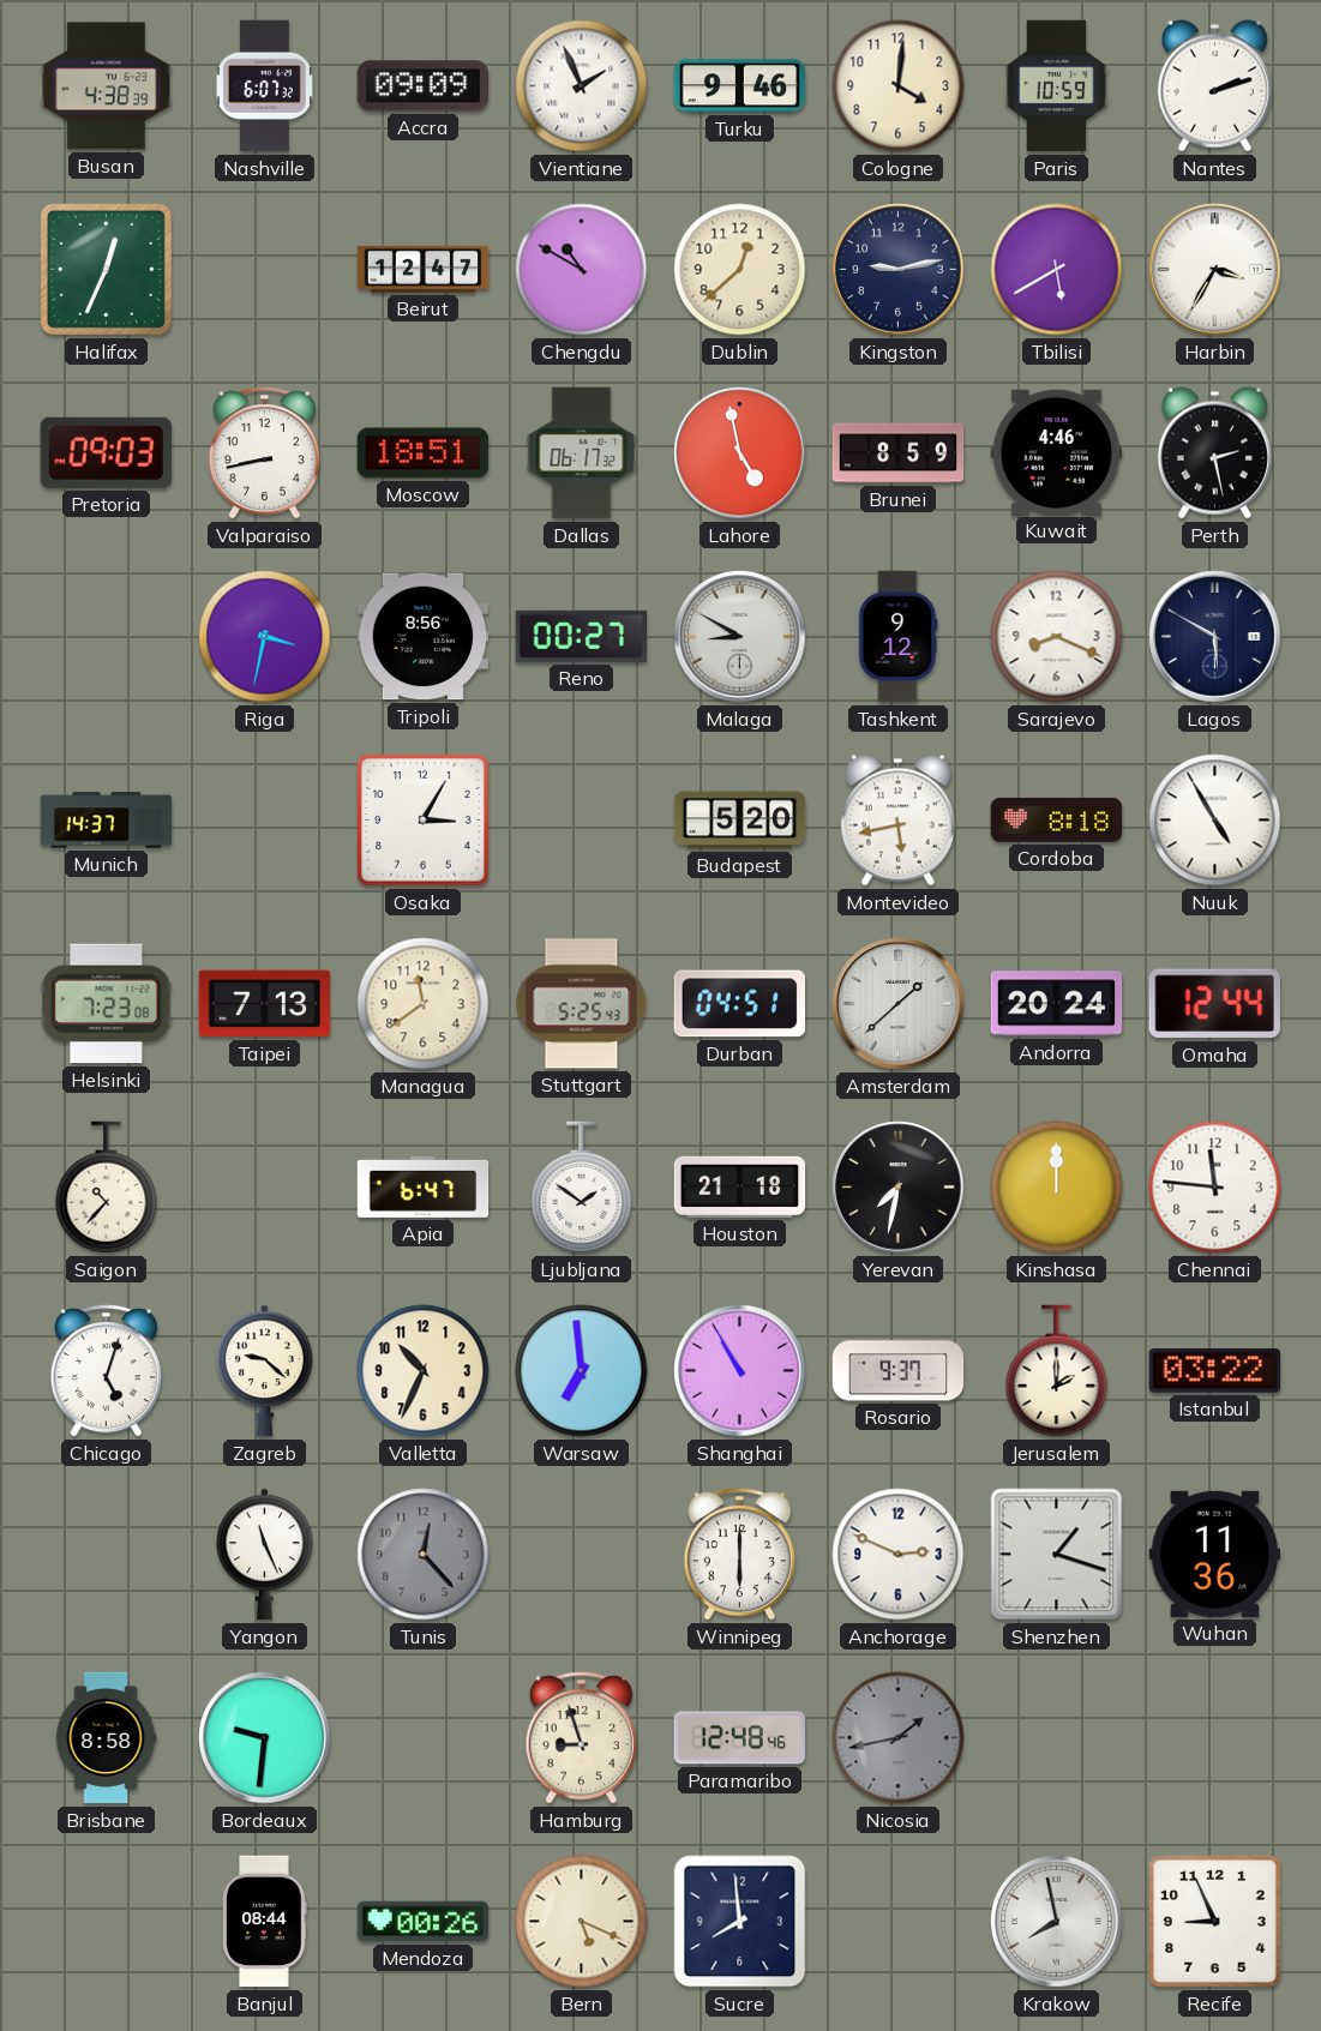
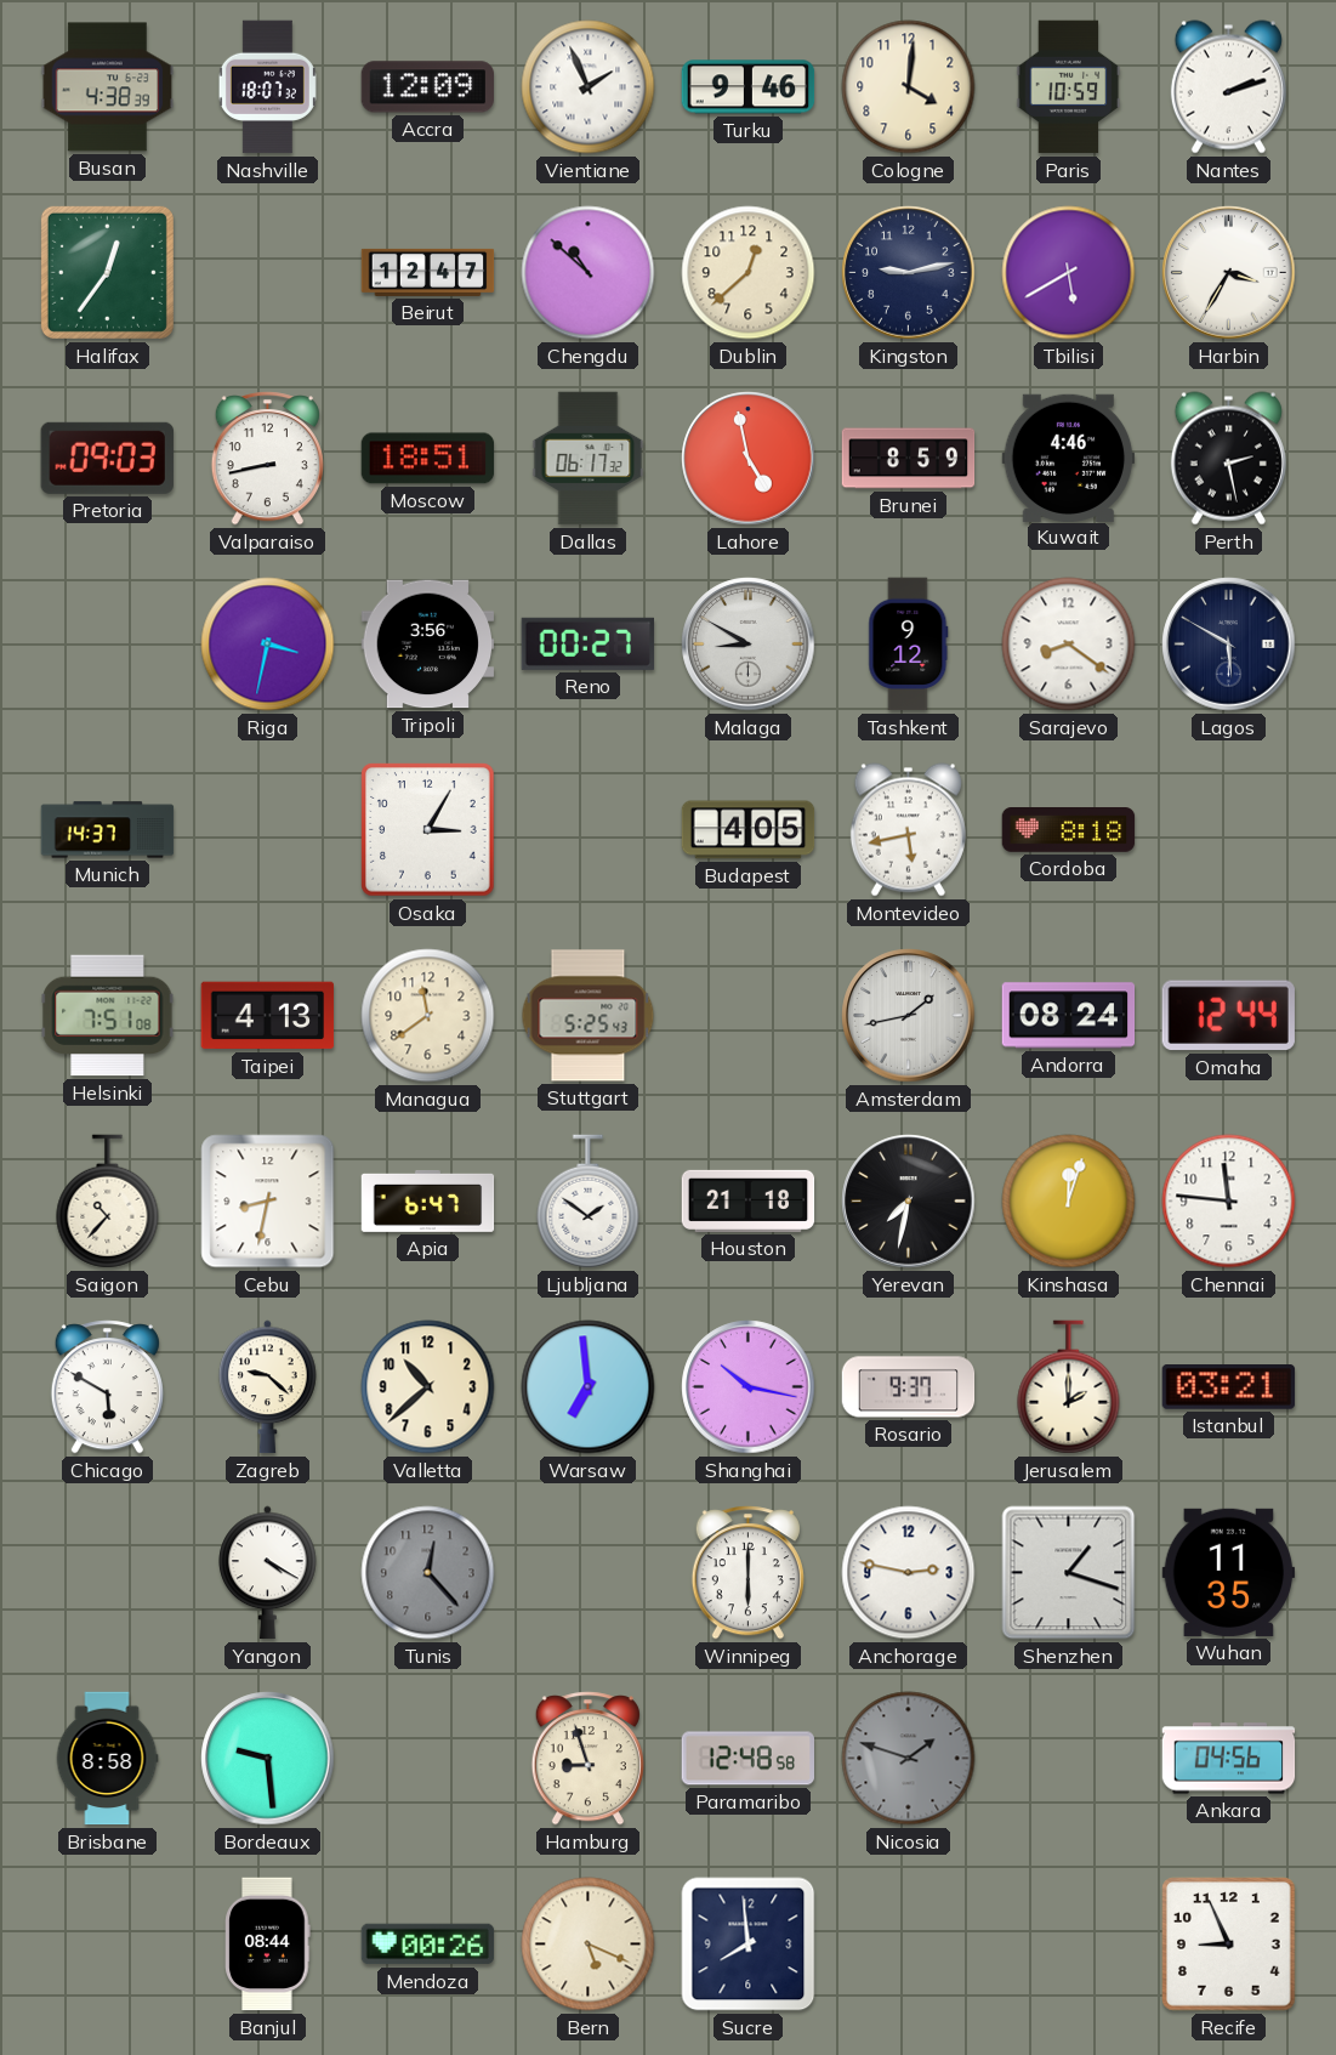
Nashville: 6:07 -> 18:07
Accra: 09:09 -> 12:09
Halifax: 12:34 -> 12:36
Chengdu: 10:50 -> 10:52
Tripoli: 8:56 -> 3:56
Sarajevo: 8:19 -> 8:21
Budapest: 5:20 -> 4:05
Nuuk: 4:55 -> none
Helsinki: 7:23 -> 7:51
Taipei: 7:13 -> 4:13
Durban: 04:51 -> none
Amsterdam: 1:38 -> 1:43
Andorra: 20:24 -> 08:24
Cebu: none -> 8:32
Kinshasa: 12:00 -> 12:03
Chicago: 5:03 -> 5:50
Valletta: 10:34 -> 10:38
Shanghai: 10:55 -> 10:17
Istanbul: 03:22 -> 03:21
Yangon: 11:26 -> 4:20
Anchorage: 2:49 -> 2:47
Wuhan: 11:36 -> 11:35
Bordeaux: 9:31 -> 9:29
Paramaribo: 12:48:46 -> 12:48:58
Nicosia: 1:43 -> 1:48
Ankara: none -> 04:56
Krakow: 7:58 -> none
